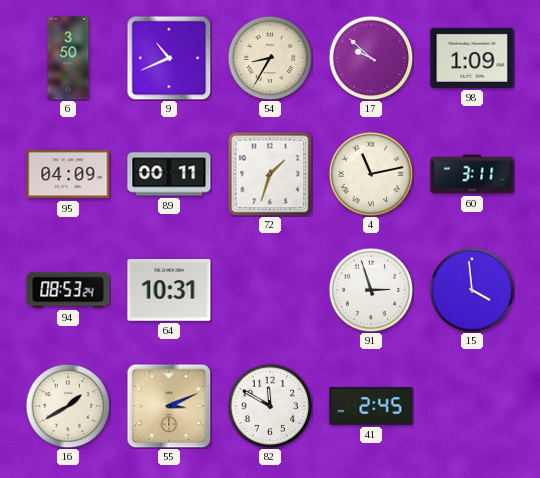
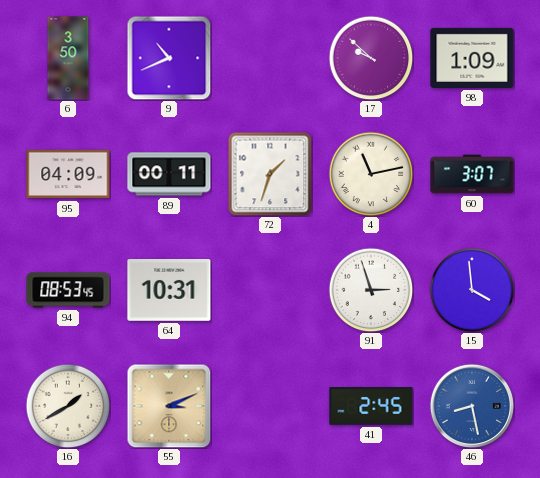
54: 8:35 -> none
60: 3:11 -> 3:07
94: 08:53:24 -> 08:53:45
82: 11:50 -> none
46: none -> 8:28
